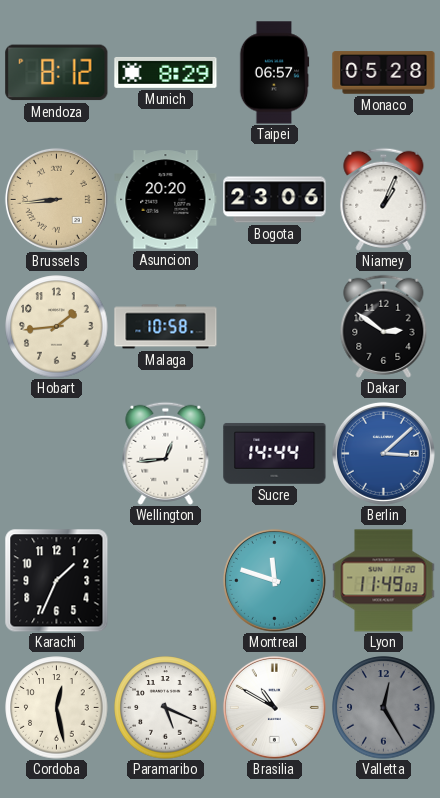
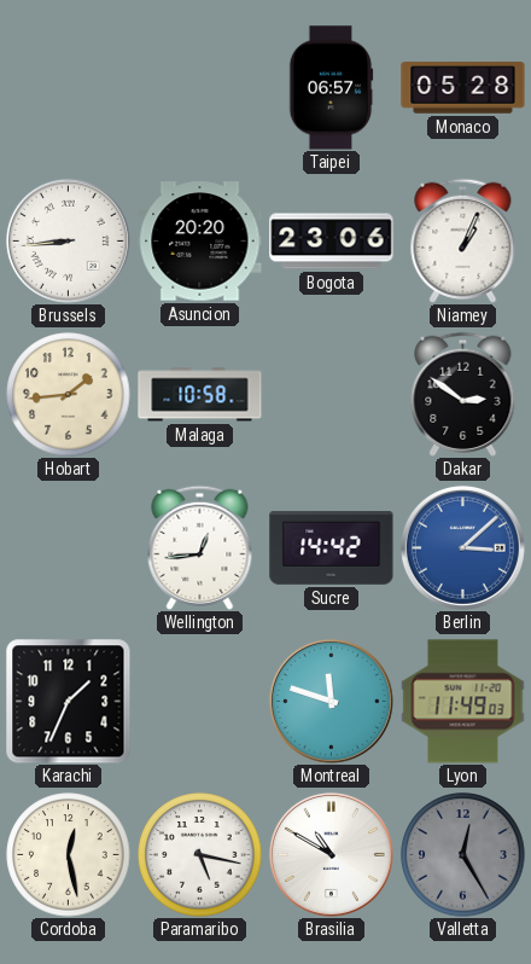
Mendoza: 8:12 -> none
Munich: 8:29 -> none
Brussels dial: champagne -> white
Sucre: 14:44 -> 14:42
Paramaribo: 5:19 -> 5:17
